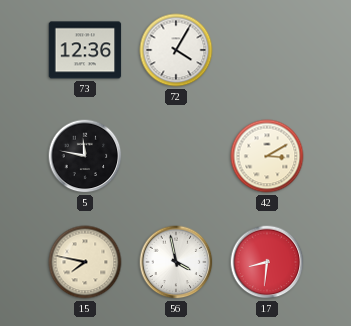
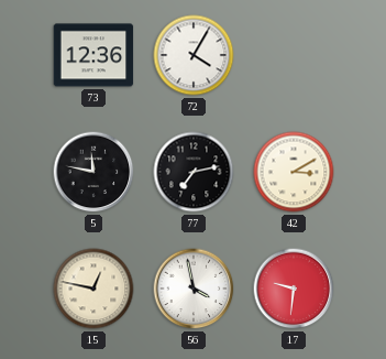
77: none -> 7:13
15: 7:47 -> 12:47
17: 8:31 -> 9:31
